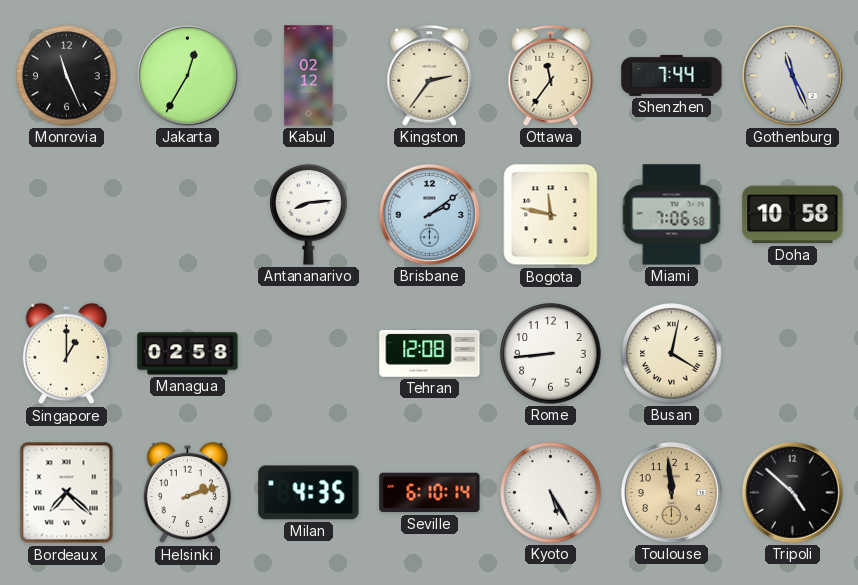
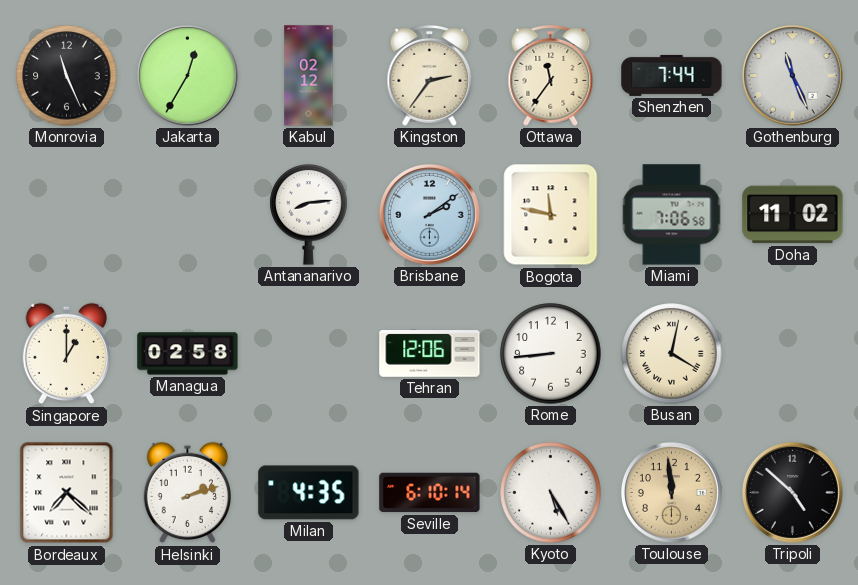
Doha: 10:58 -> 11:02
Tehran: 12:08 -> 12:06
